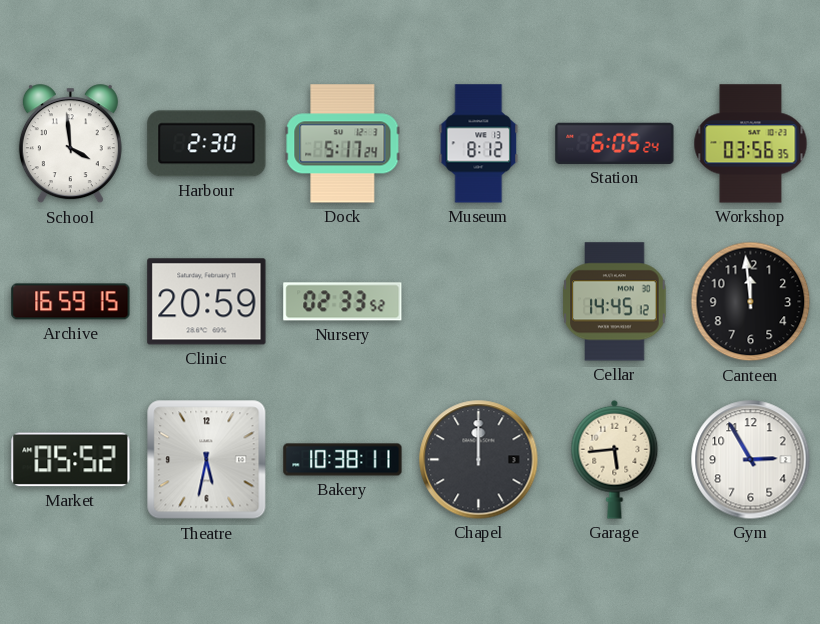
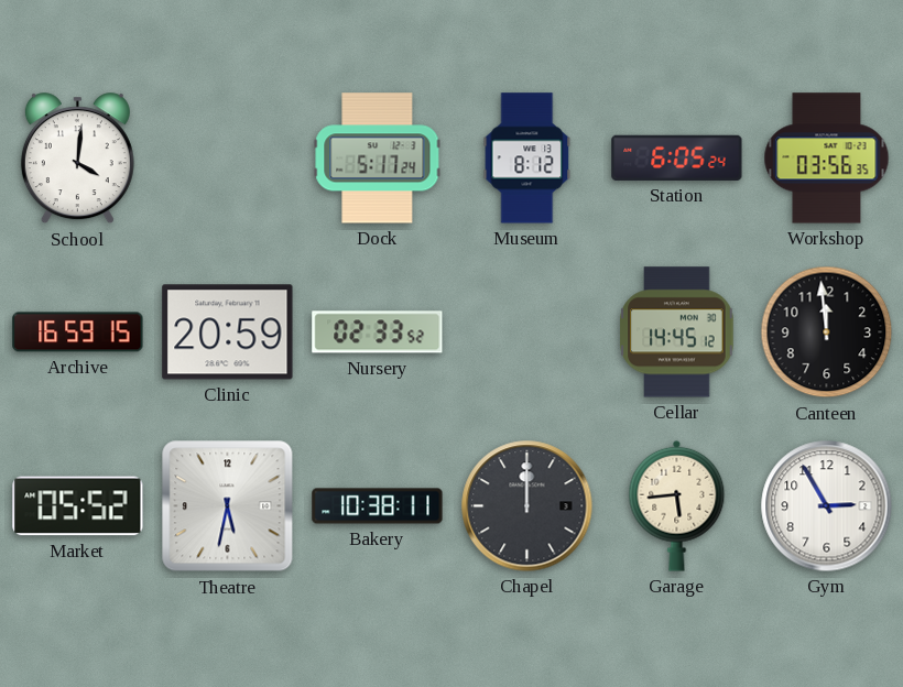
School: 3:59 -> 4:01
Harbour: 2:30 -> none
